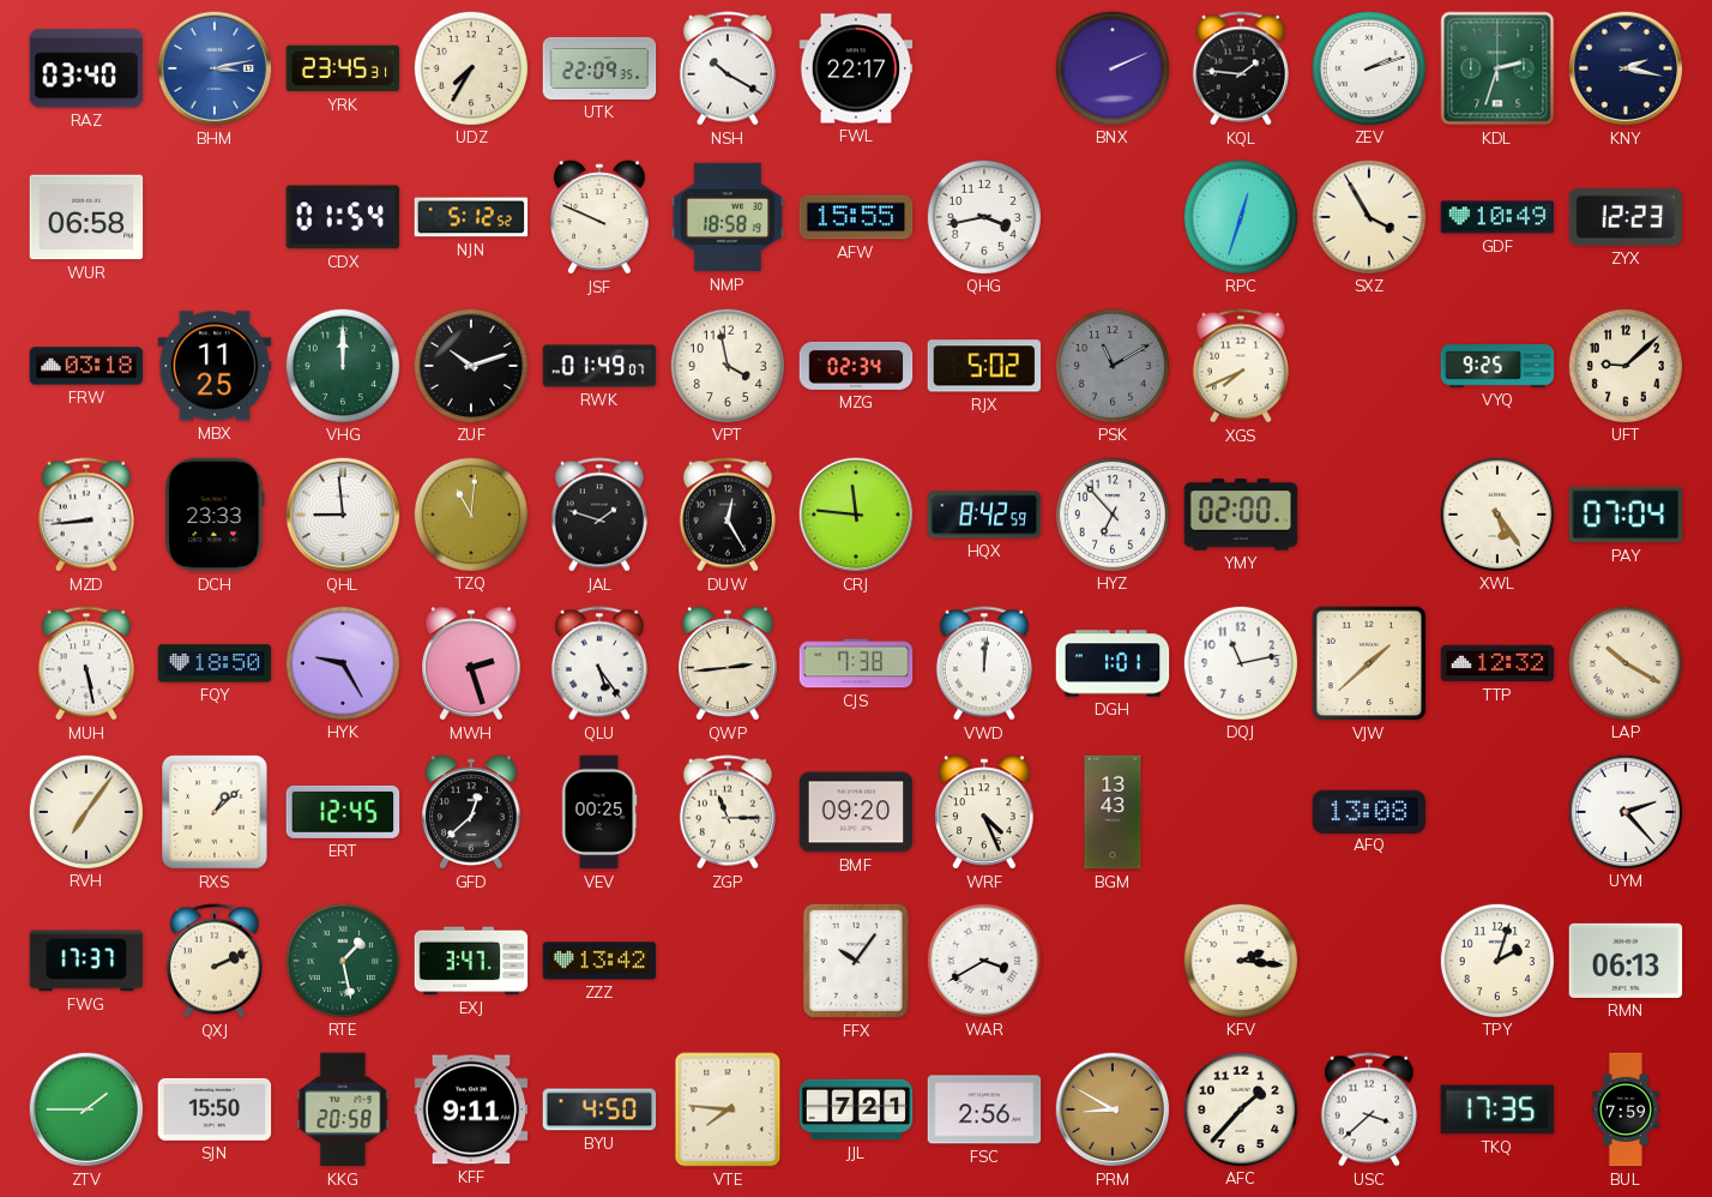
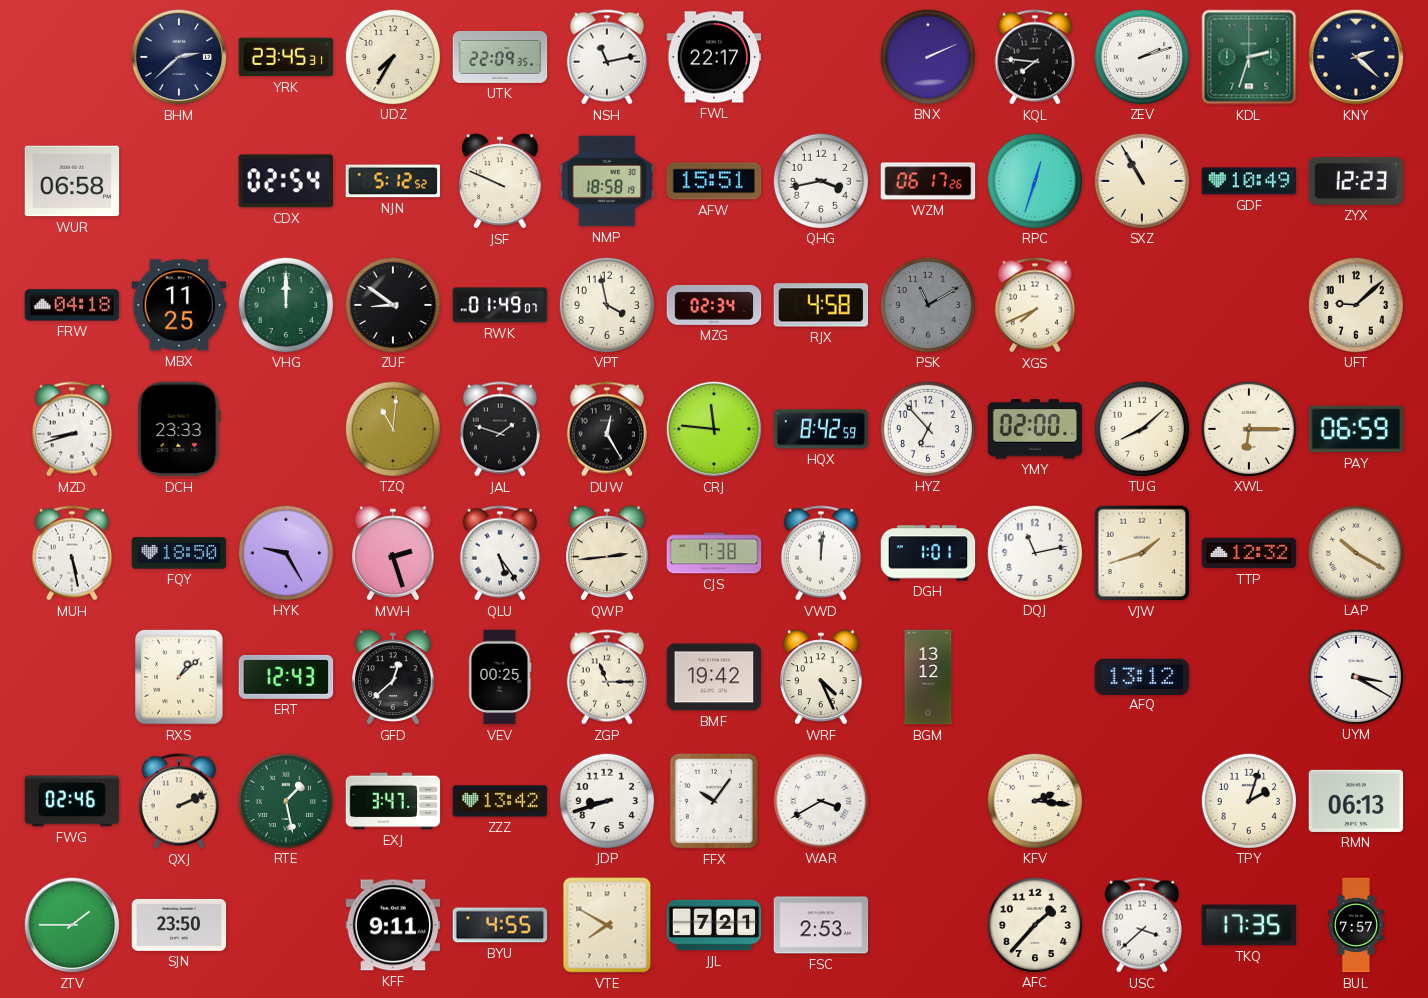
RAZ: 03:40 -> none
BHM: 3:13 -> 2:38
BHM dial: blue -> navy
NSH: 10:20 -> 11:13
KQL: 1:46 -> 7:46
KNY: 2:17 -> 2:22
CDX: 01:54 -> 02:54
AFW: 15:55 -> 15:51
WZM: none -> 06:17
SXZ: 3:55 -> 10:55
FRW: 03:18 -> 04:18
ZUF: 10:12 -> 8:51
RJX: 5:02 -> 4:58
VYQ: 9:25 -> none
MZD: 8:44 -> 8:42
QHL: 8:59 -> none
TUG: none -> 8:08
XWL: 5:24 -> 6:15
PAY: 07:04 -> 06:59
VJW: 1:38 -> 1:42
RVH: 7:06 -> none
ERT: 12:45 -> 12:43
BMF: 09:20 -> 19:42
BGM: 13:43 -> 13:12
AFQ: 13:08 -> 13:12
UYM: 2:23 -> 3:20
FWG: 17:37 -> 02:46
JDP: none -> 8:42
SJN: 15:50 -> 23:50
KKG: 20:58 -> none
BYU: 4:50 -> 4:55
VTE: 7:46 -> 7:50
FSC: 2:56 -> 2:53
PRM: 8:50 -> none
BUL: 7:59 -> 7:57
